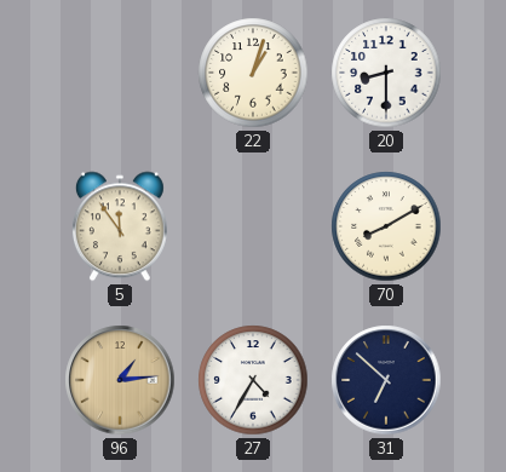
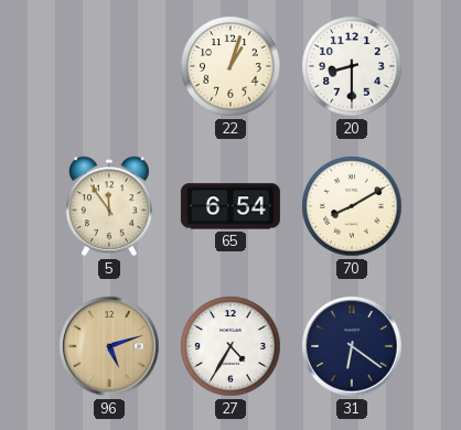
65: none -> 6:54
96: 1:14 -> 5:12
31: 6:52 -> 6:21
